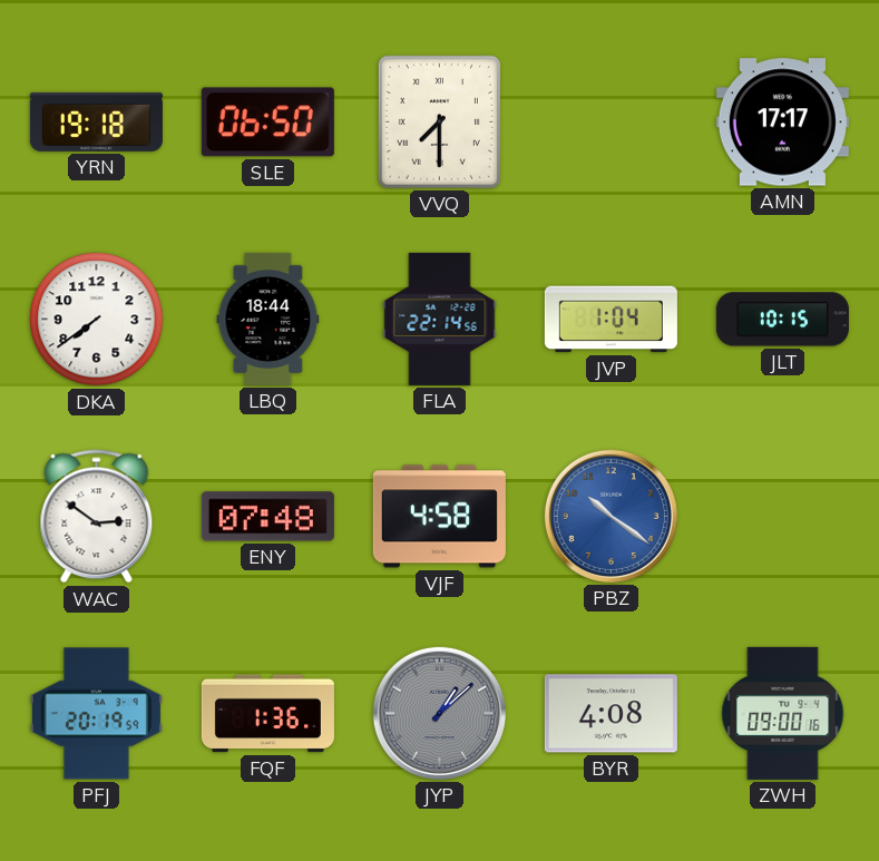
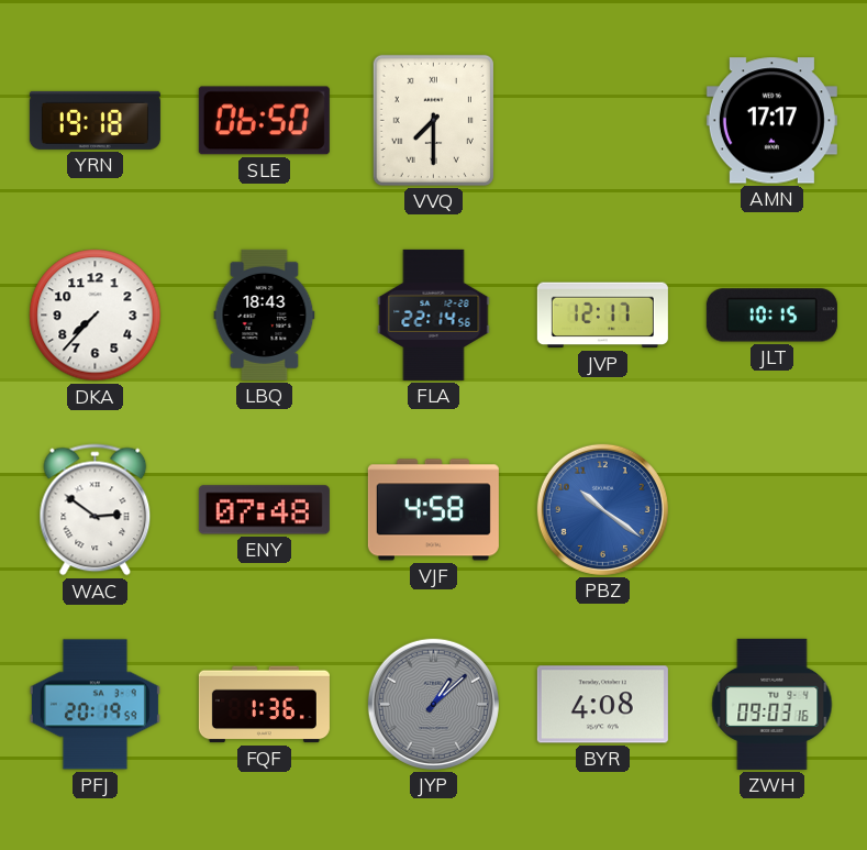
DKA: 7:39 -> 7:37
LBQ: 18:44 -> 18:43
JVP: 1:04 -> 12:17
ZWH: 09:00 -> 09:03
